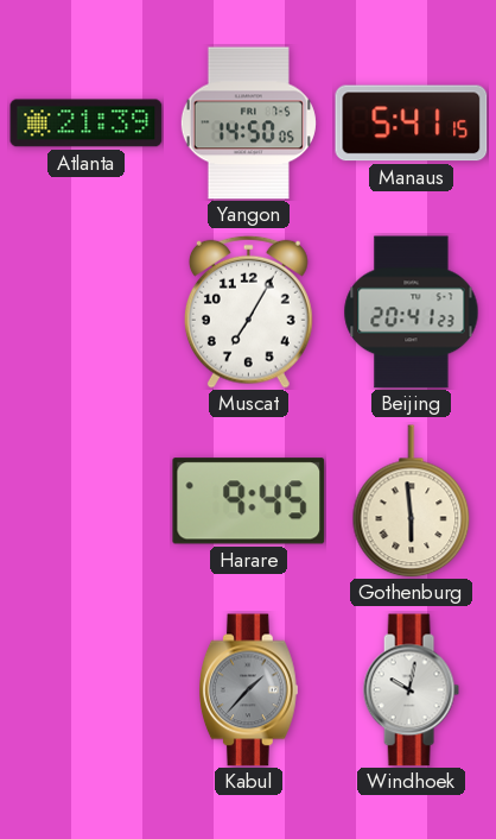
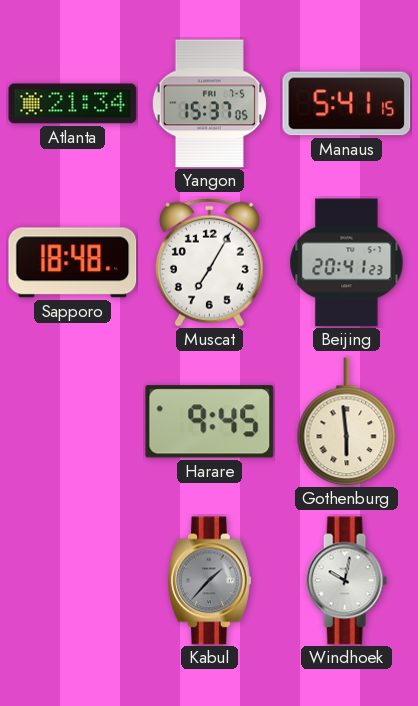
Atlanta: 21:39 -> 21:34
Yangon: 14:50 -> 15:37
Sapporo: none -> 18:48
